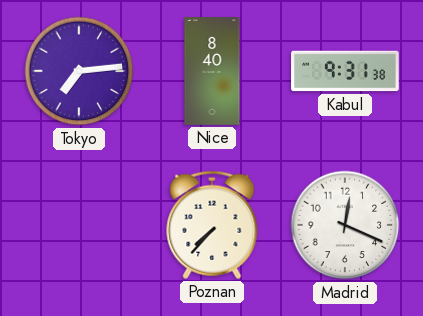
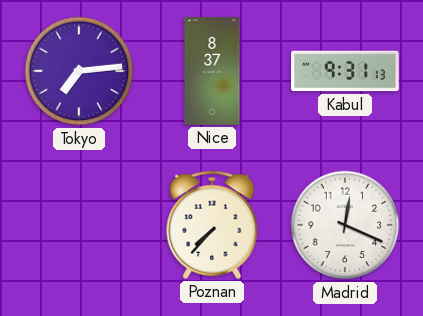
Nice: 8:40 -> 8:37
Kabul: 9:31:38 -> 9:31:13
